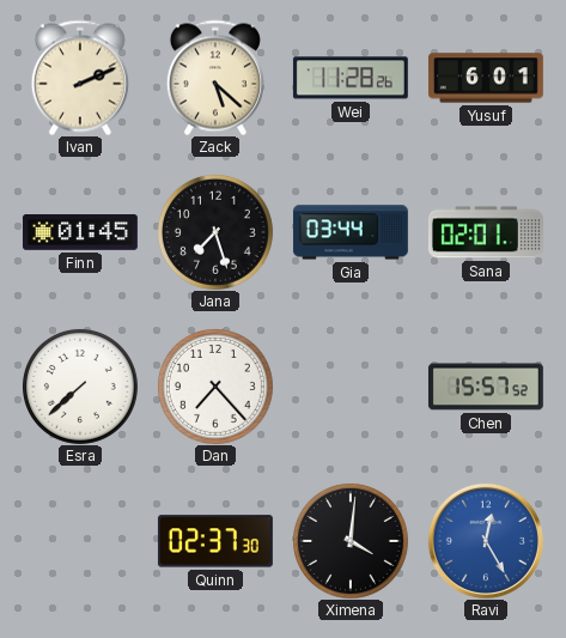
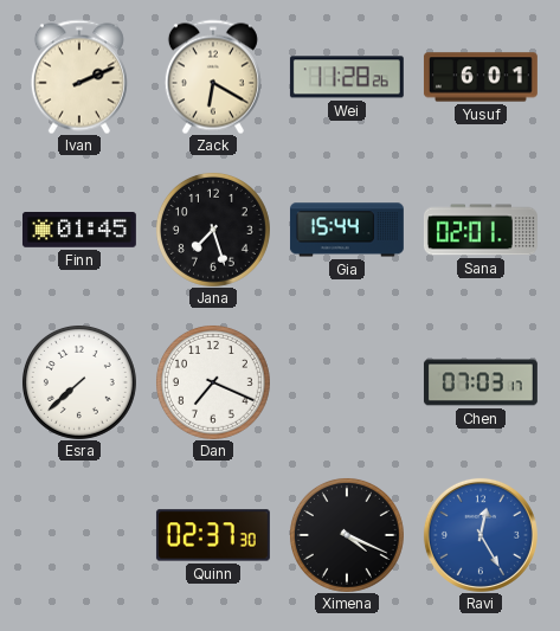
Zack: 5:22 -> 6:20
Gia: 03:44 -> 15:44
Dan: 7:23 -> 7:19
Chen: 15:57 -> 07:03
Ximena: 4:01 -> 4:19
